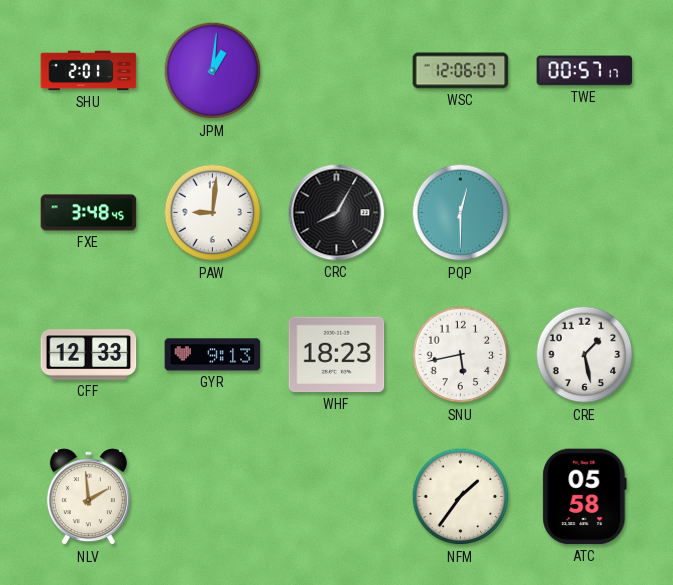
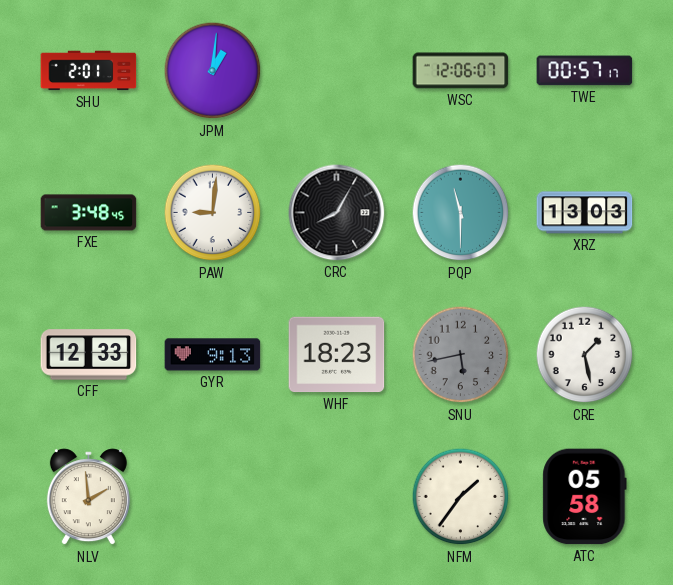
PQP: 12:30 -> 11:30
XRZ: none -> 13:03
SNU dial: white -> grey
